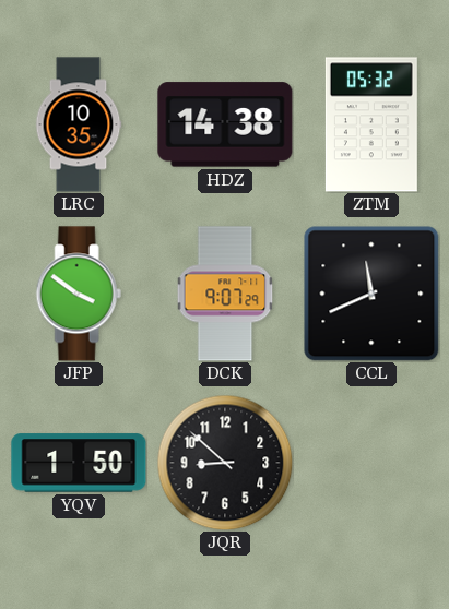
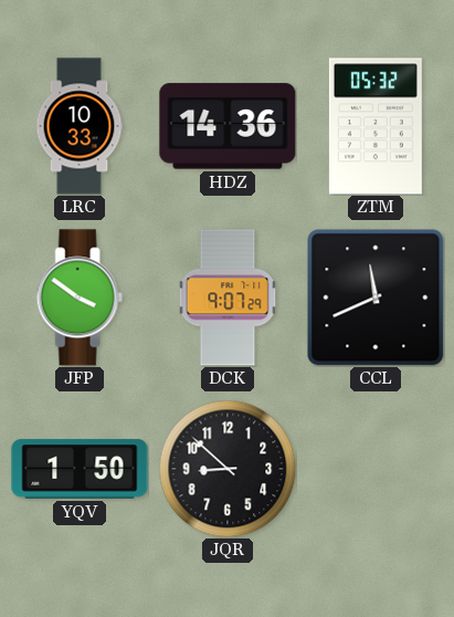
LRC: 10:35 -> 10:33
HDZ: 14:38 -> 14:36
